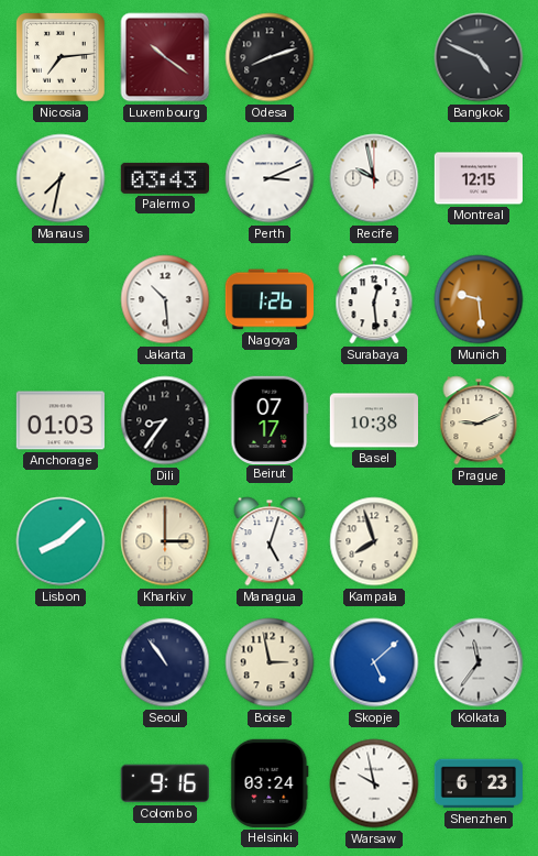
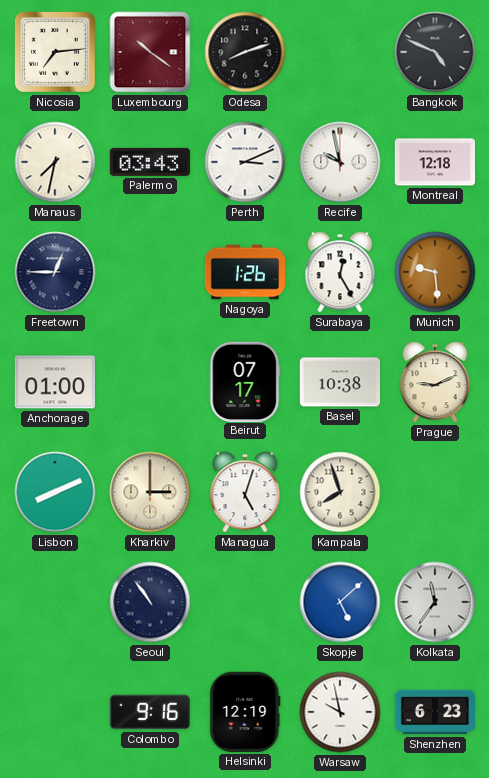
Montreal: 12:15 -> 12:18
Freetown: none -> 12:45
Jakarta: 10:29 -> none
Surabaya: 12:29 -> 12:25
Anchorage: 01:03 -> 01:00
Dili: 8:36 -> none
Lisbon: 8:08 -> 8:11
Boise: 2:58 -> none
Helsinki: 03:24 -> 12:19
